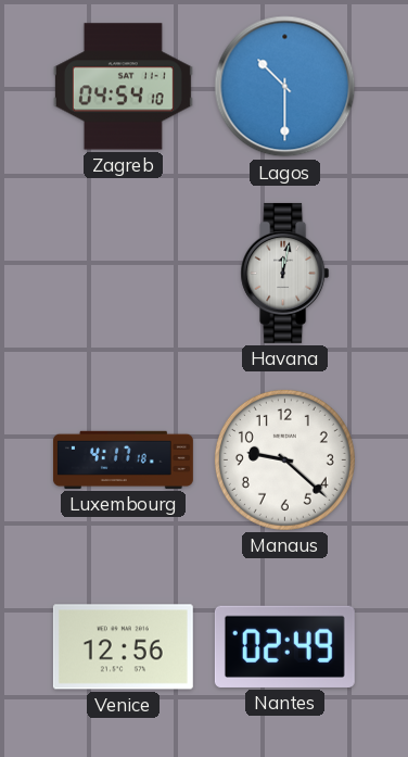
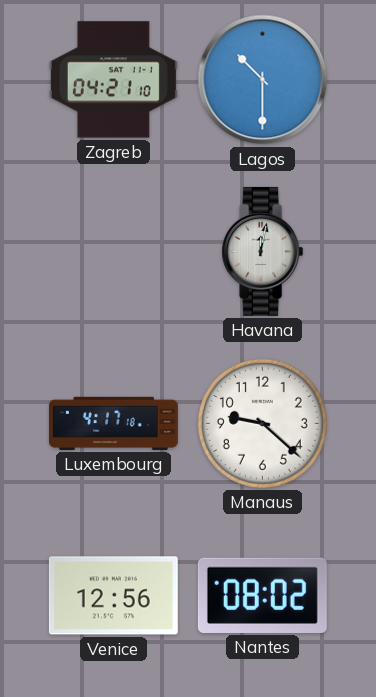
Zagreb: 04:54 -> 04:21
Nantes: 02:49 -> 08:02
